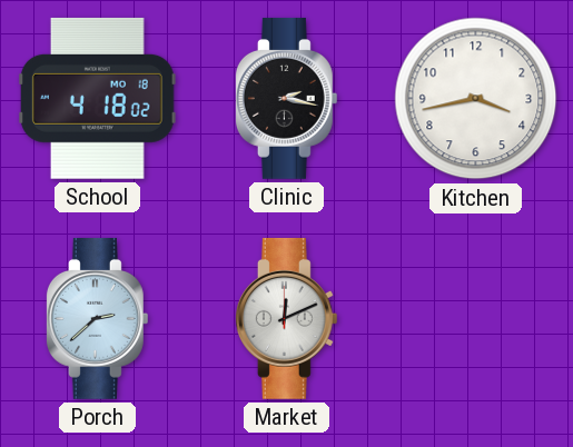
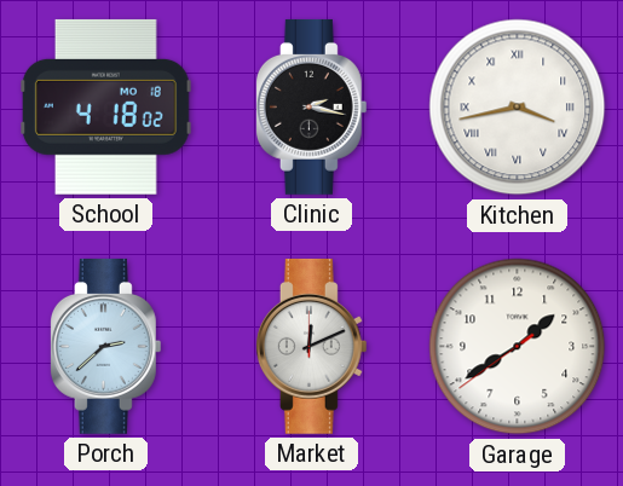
Kitchen numerals: Arabic -> Roman
Garage: none -> 1:39
